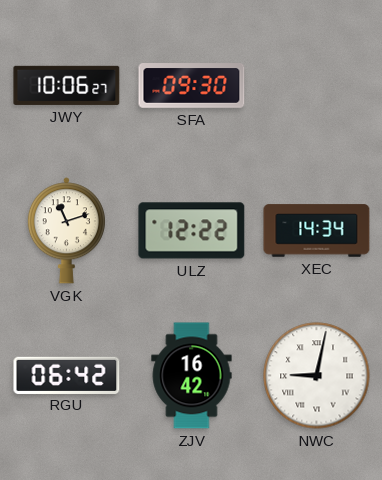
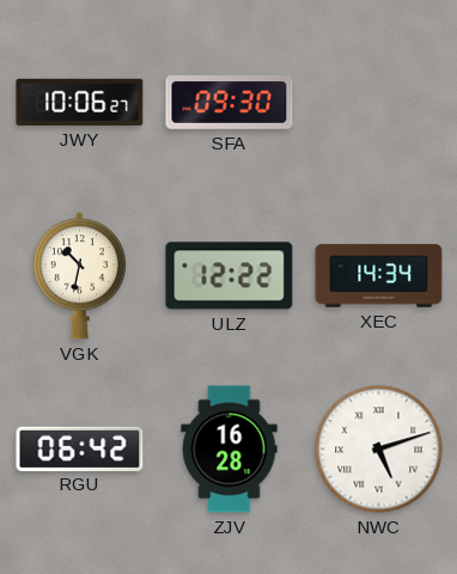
VGK: 11:12 -> 10:32
ZJV: 16:42 -> 16:28
NWC: 9:02 -> 5:12
